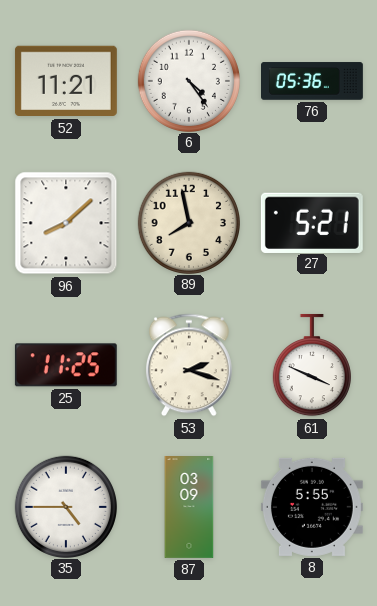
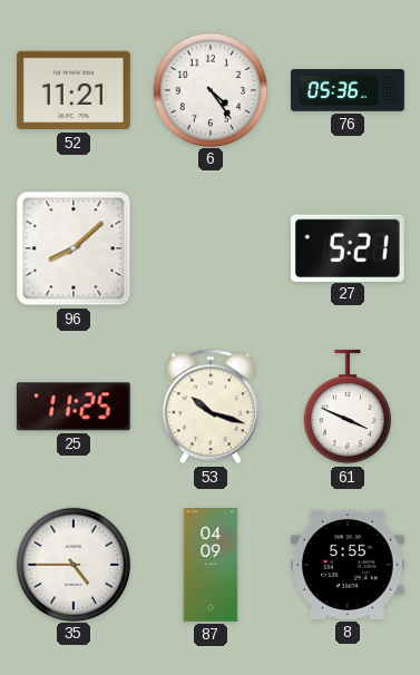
89: 7:58 -> none
53: 2:18 -> 10:18
87: 03:09 -> 04:09
